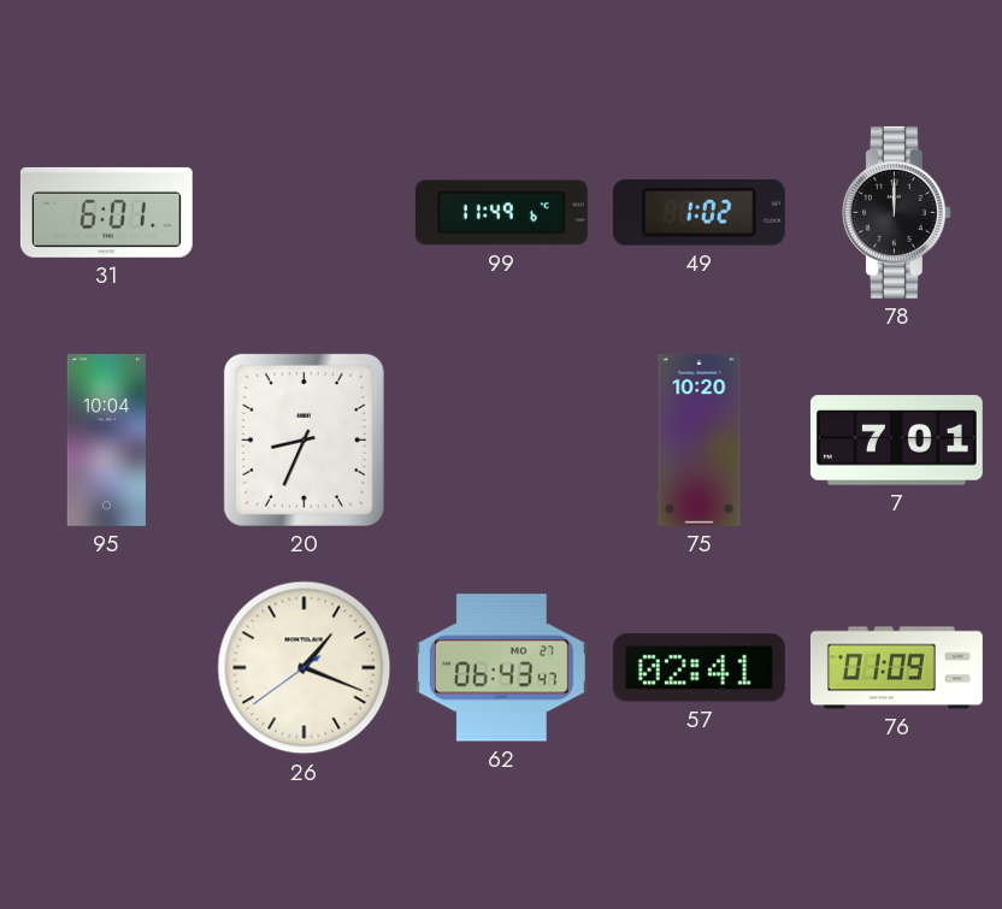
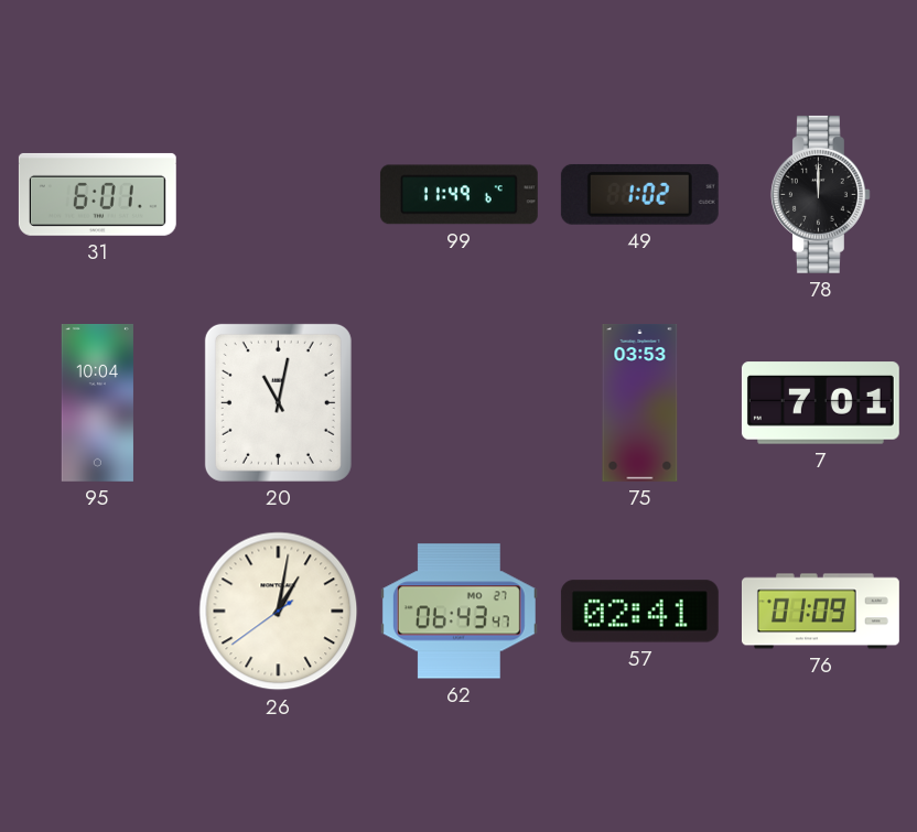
20: 8:34 -> 11:02
75: 10:20 -> 03:53
26: 1:18 -> 1:01
